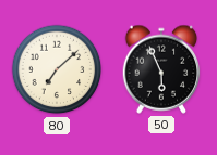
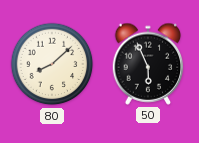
80: 7:08 -> 8:08
